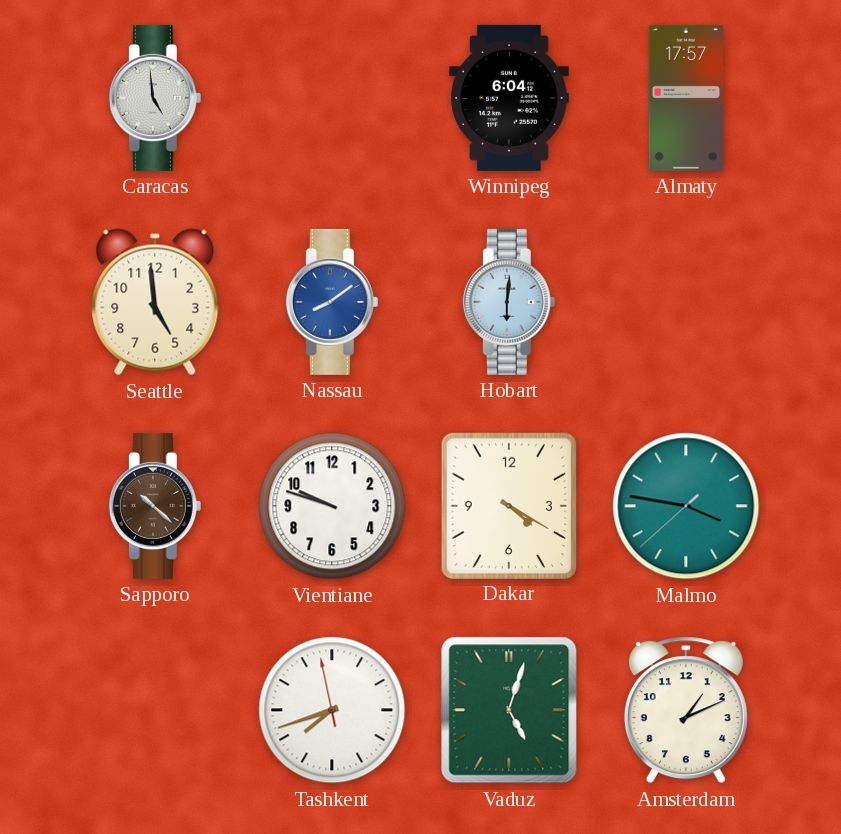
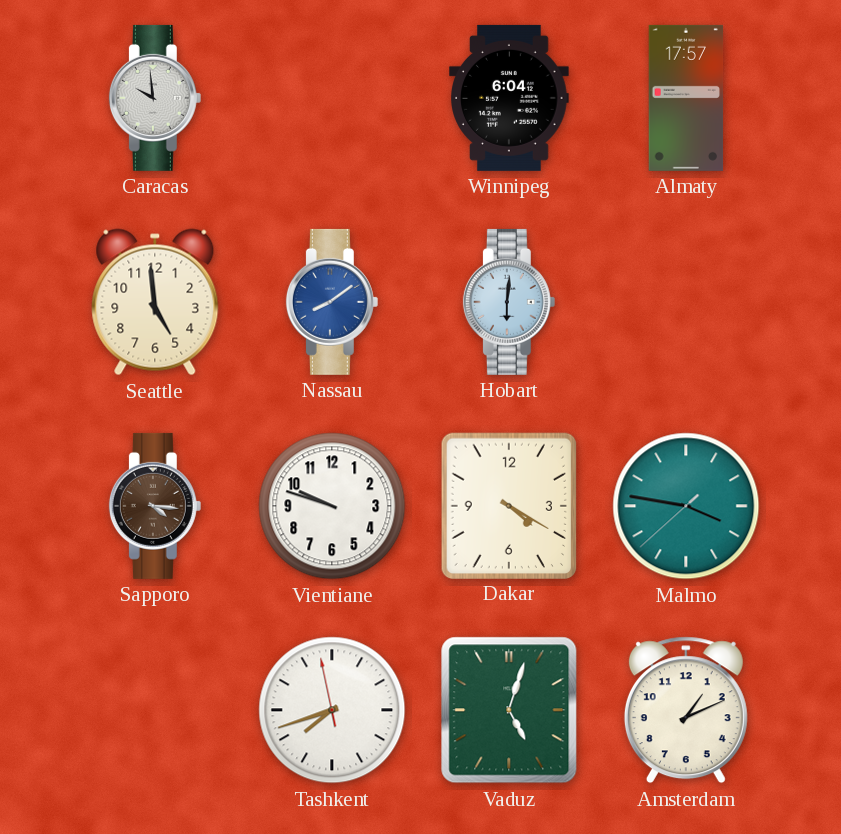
Caracas: 4:59 -> 9:59
Sapporo: 10:22 -> 4:16
